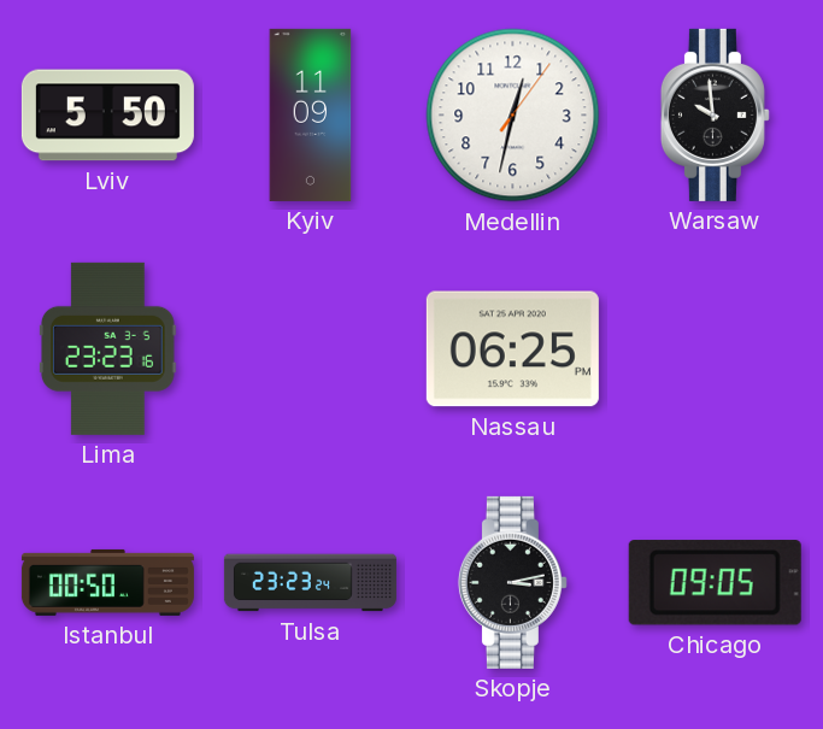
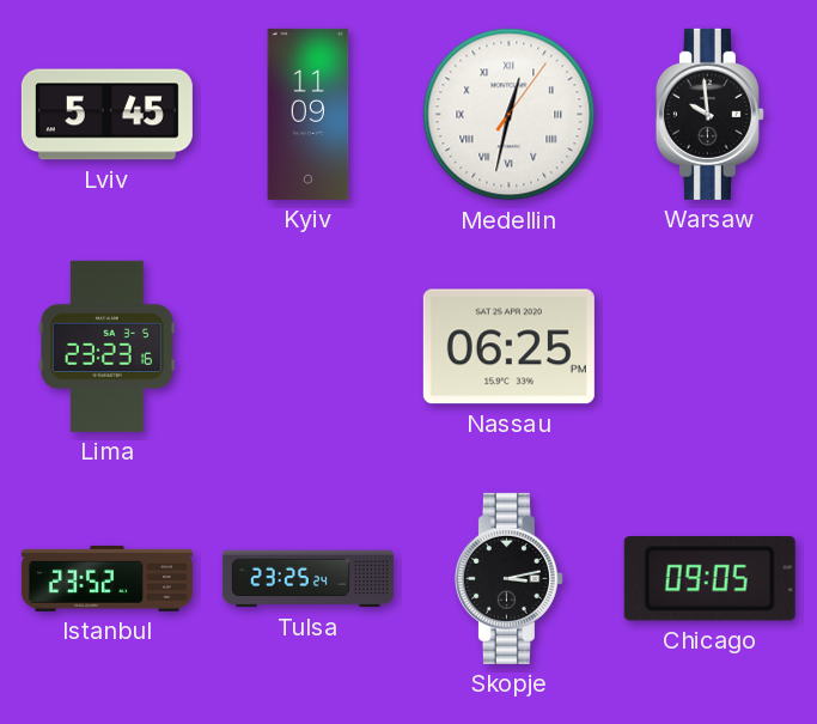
Lviv: 5:50 -> 5:45
Medellin numerals: Arabic -> Roman
Istanbul: 00:50 -> 23:52
Tulsa: 23:23 -> 23:25
